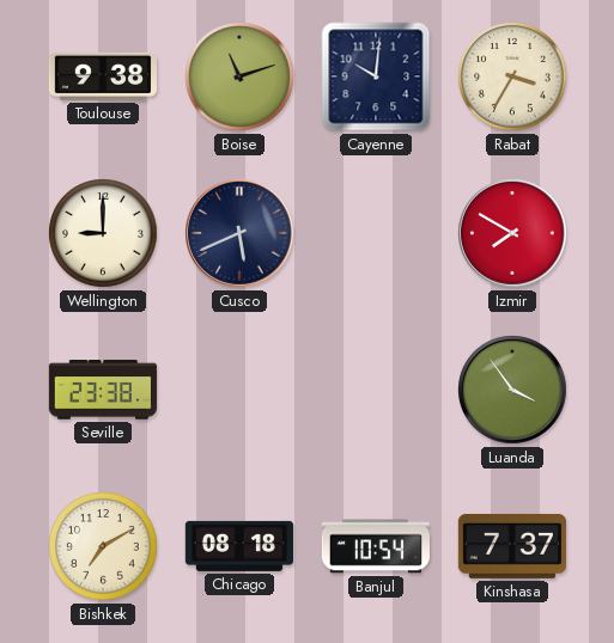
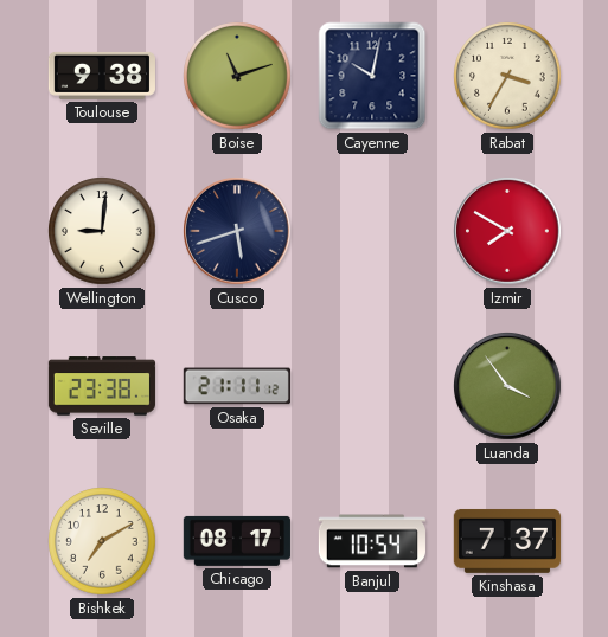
Cayenne: 10:01 -> 10:02
Wellington: 9:00 -> 9:01
Cusco: 5:41 -> 5:42
Osaka: none -> 21:11
Chicago: 08:18 -> 08:17
